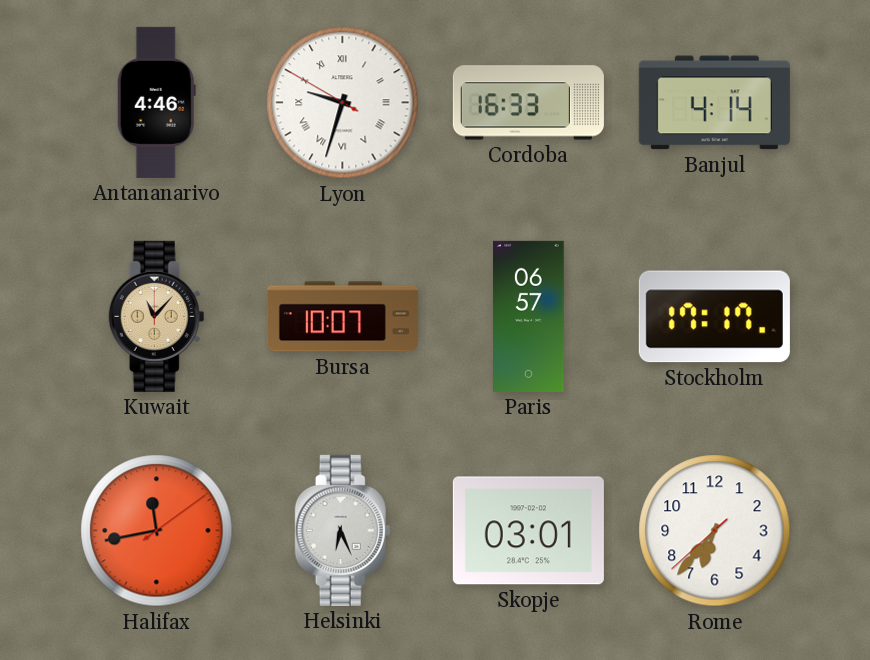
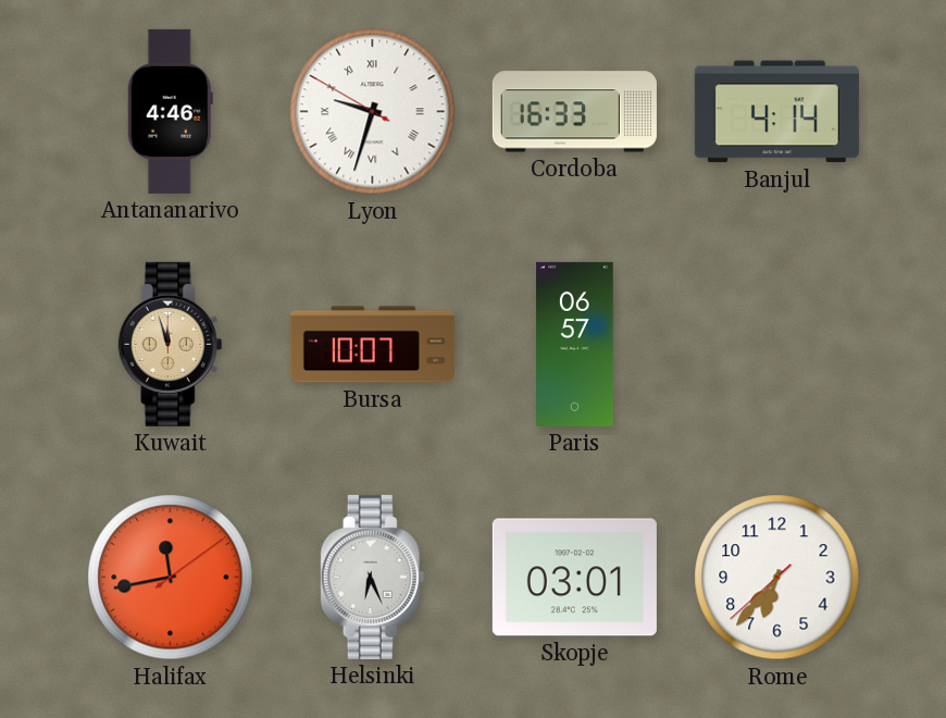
Kuwait: 11:07 -> 11:57
Stockholm: 17:17 -> none
